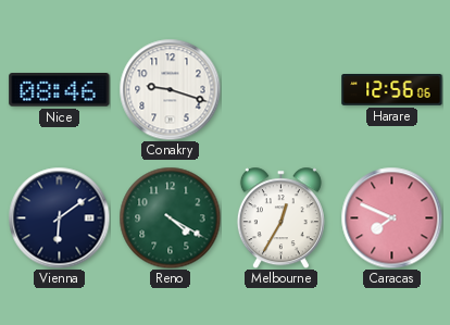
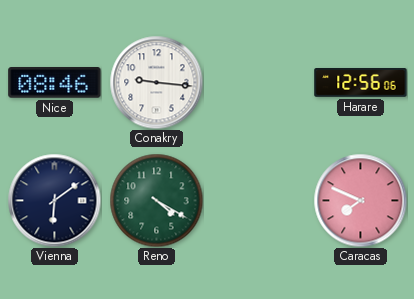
Conakry: 9:18 -> 9:16
Melbourne: 12:35 -> none
